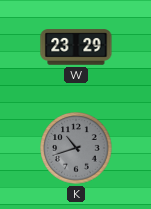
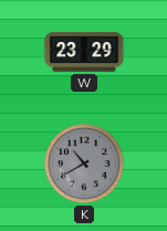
K: 10:42 -> 10:40
